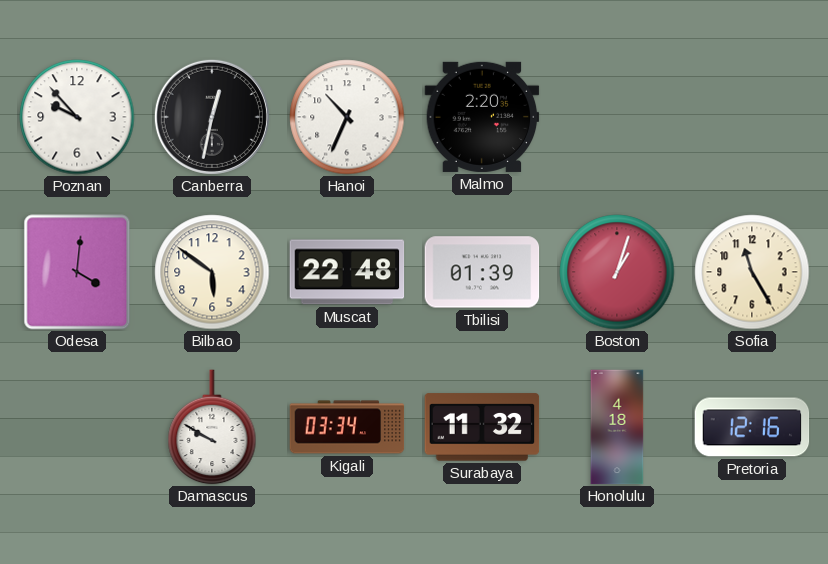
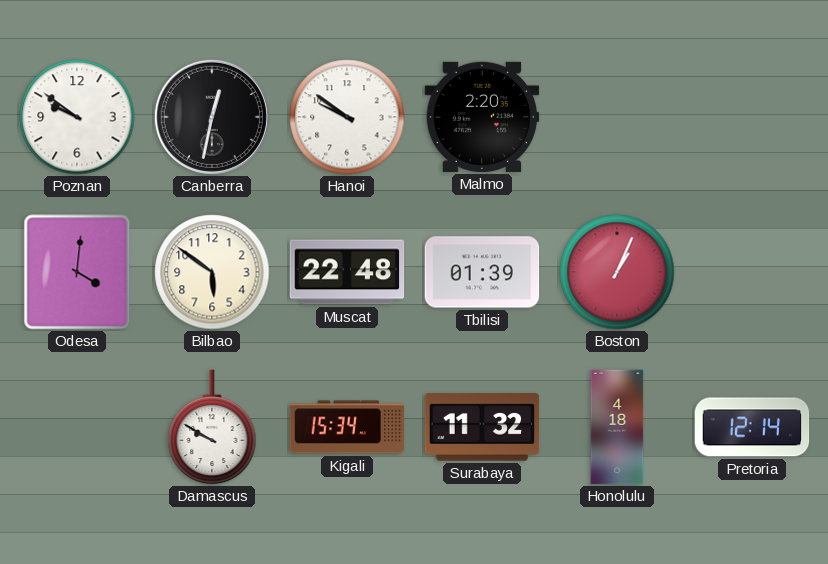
Poznan: 9:53 -> 9:51
Hanoi: 10:34 -> 9:51
Boston: 1:03 -> 1:04
Sofia: 11:25 -> none
Kigali: 03:34 -> 15:34
Pretoria: 12:16 -> 12:14
